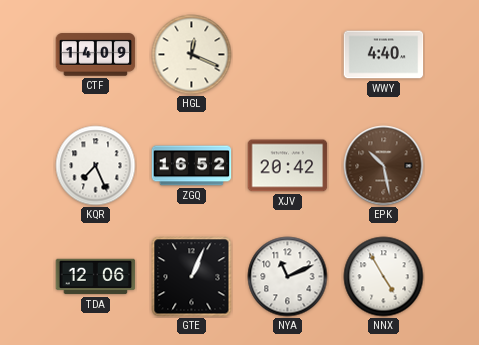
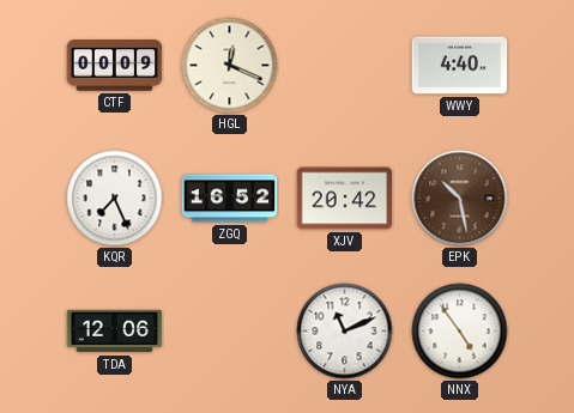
CTF: 14:09 -> 00:09
GTE: 1:04 -> none
NNX: 4:55 -> 4:54
